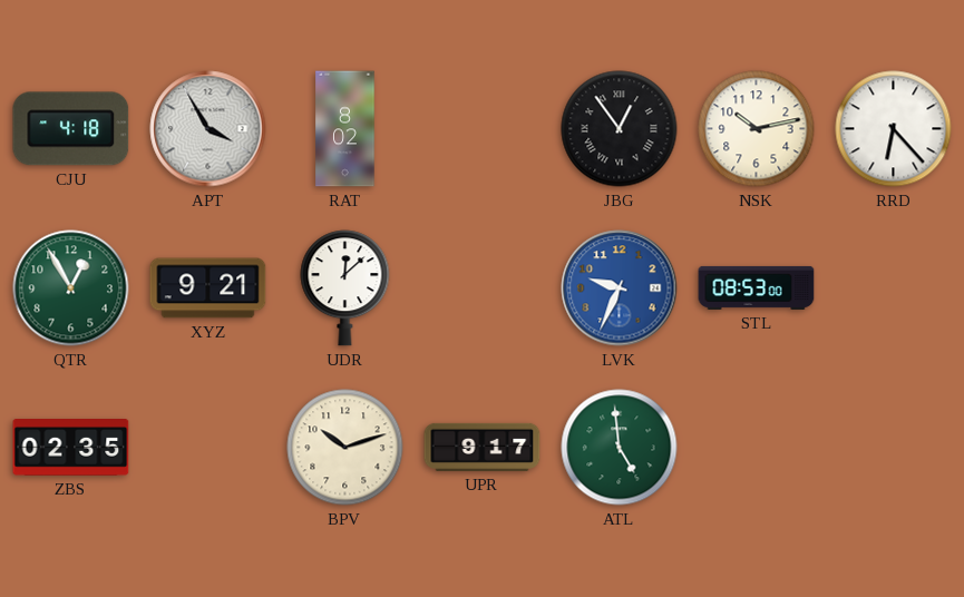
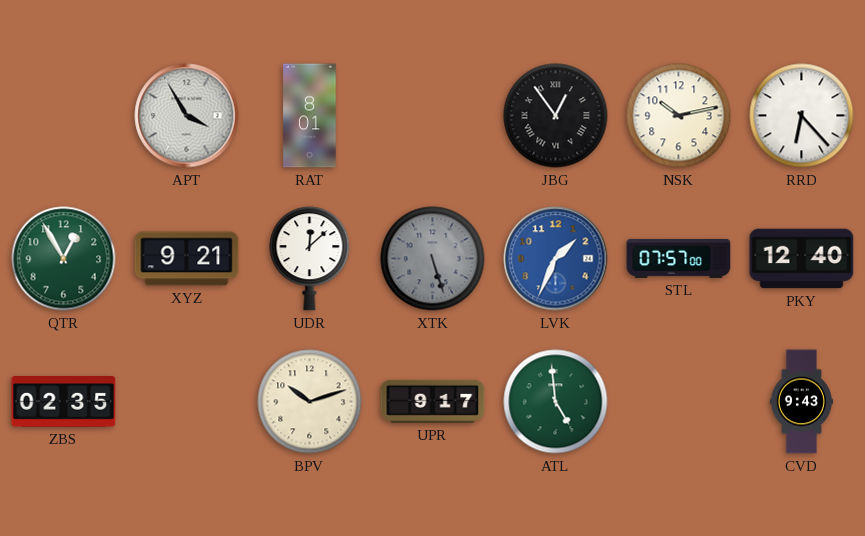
CJU: 4:18 -> none
RAT: 8:02 -> 8:01
XTK: none -> 5:27
LVK: 9:34 -> 1:34
STL: 08:53 -> 07:57
PKY: none -> 12:40
CVD: none -> 9:43
